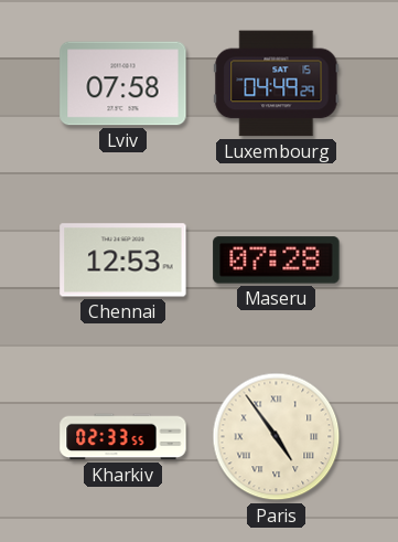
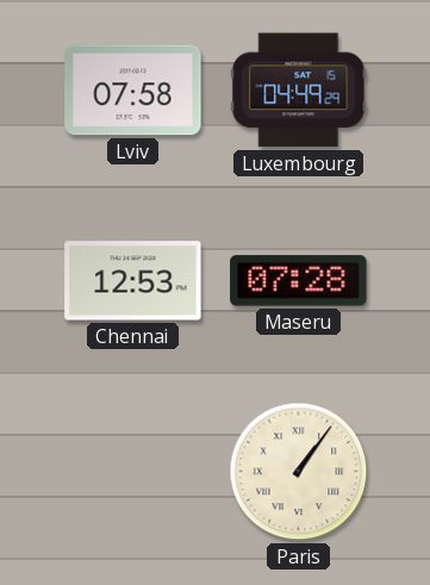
Kharkiv: 02:33 -> none
Paris: 4:54 -> 1:06
